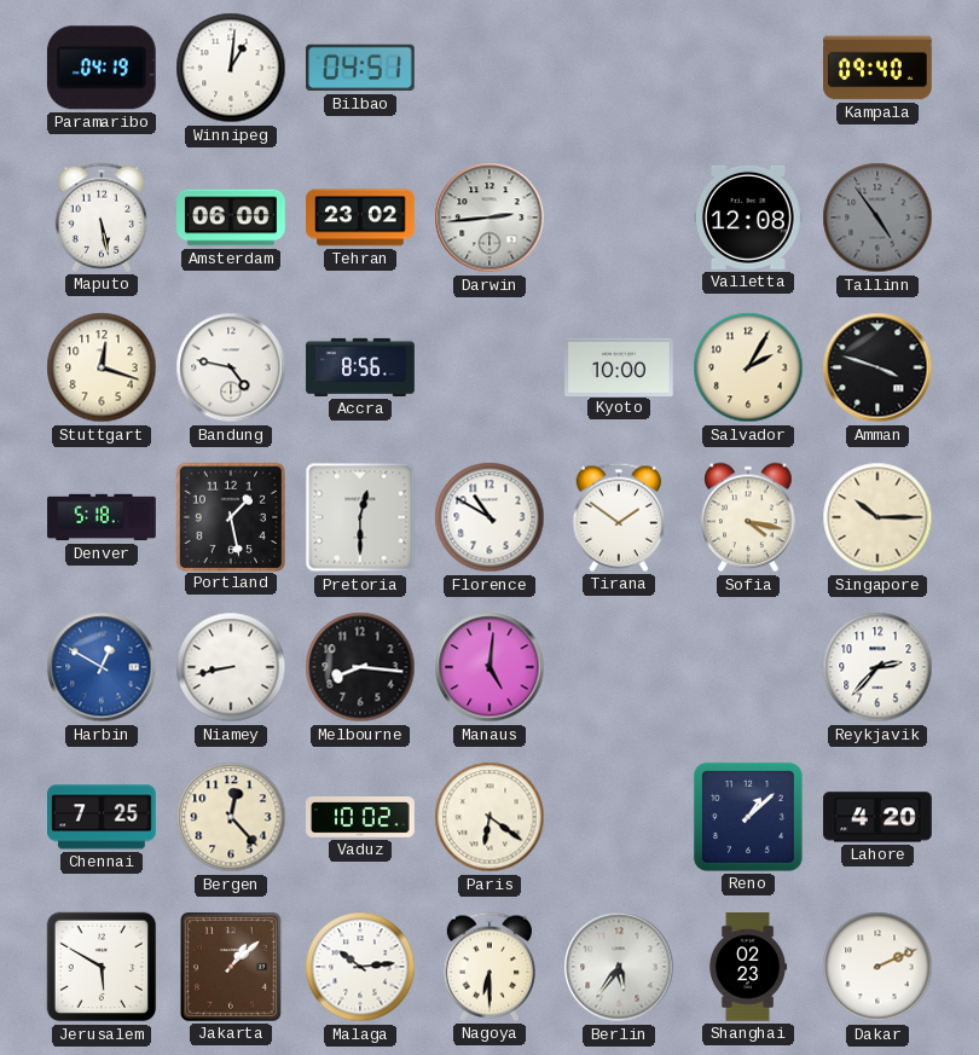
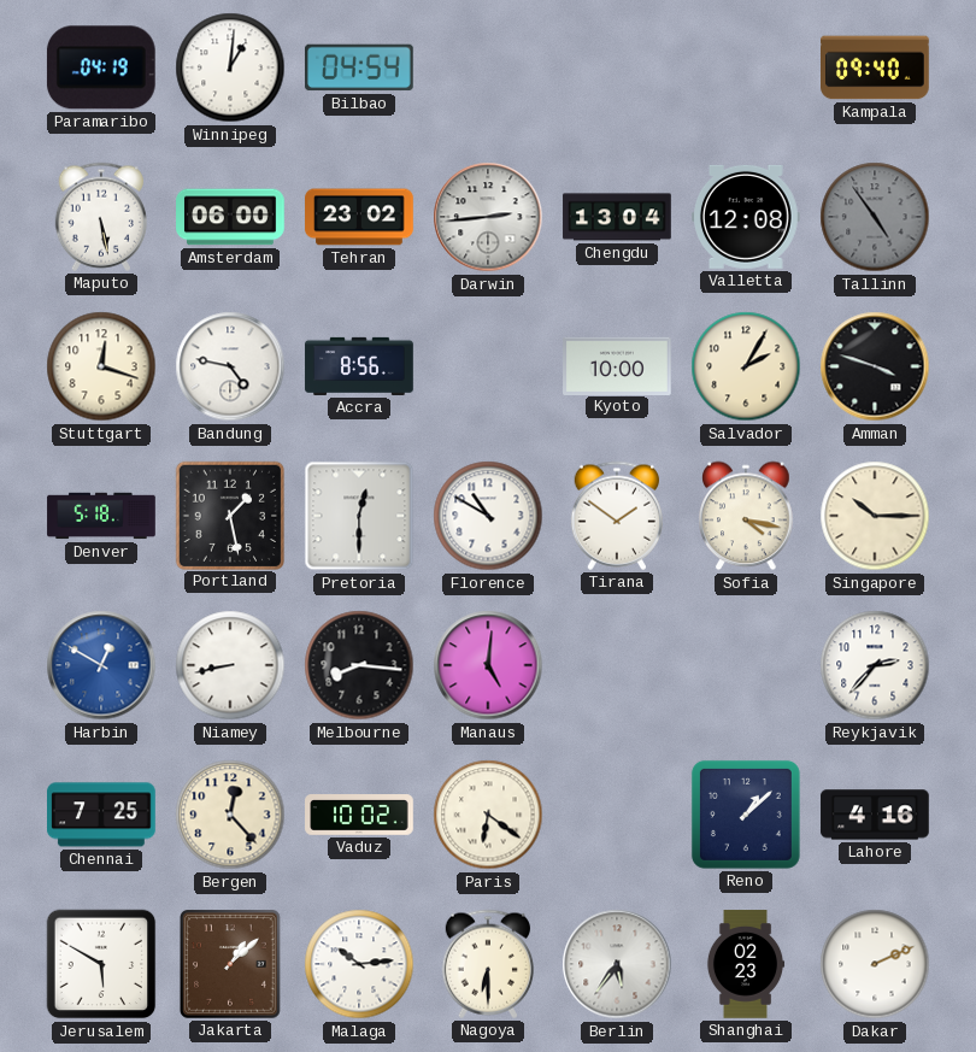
Bilbao: 04:51 -> 04:54
Chengdu: none -> 13:04
Lahore: 4:20 -> 4:16
